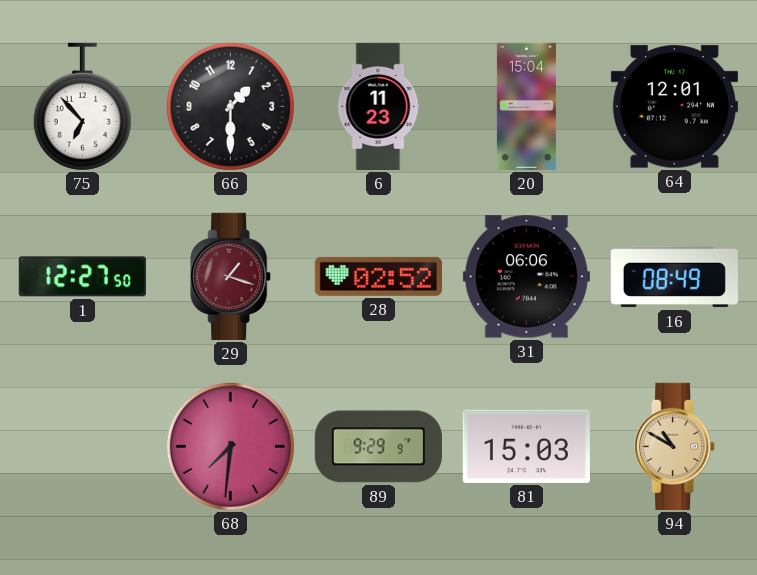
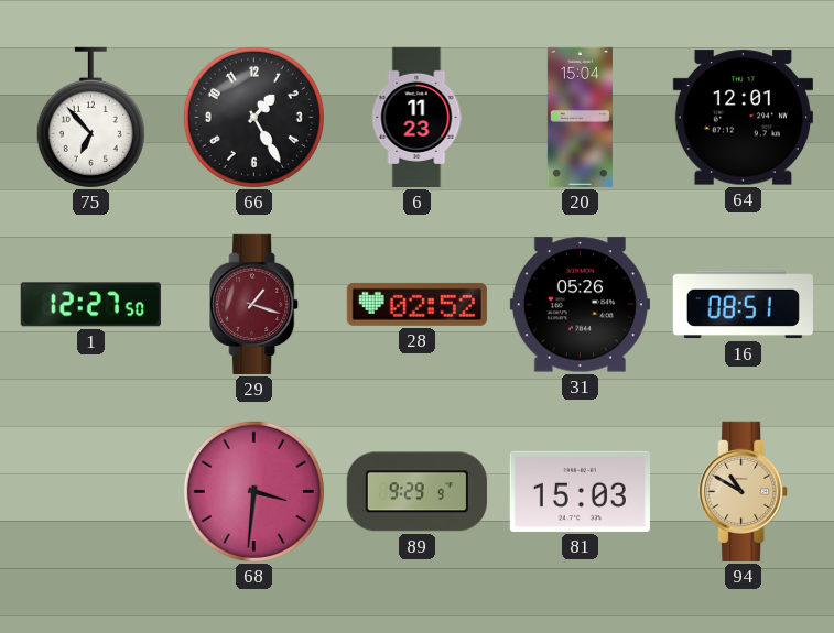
66: 1:30 -> 1:25
31: 06:06 -> 05:26
16: 08:49 -> 08:51
68: 7:31 -> 3:31
